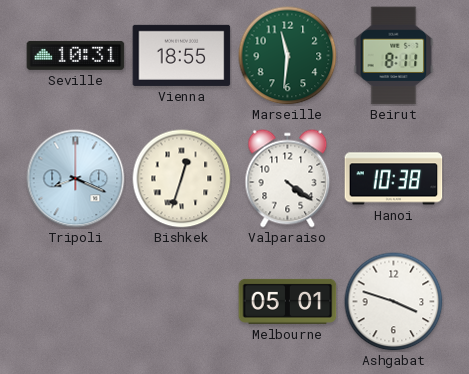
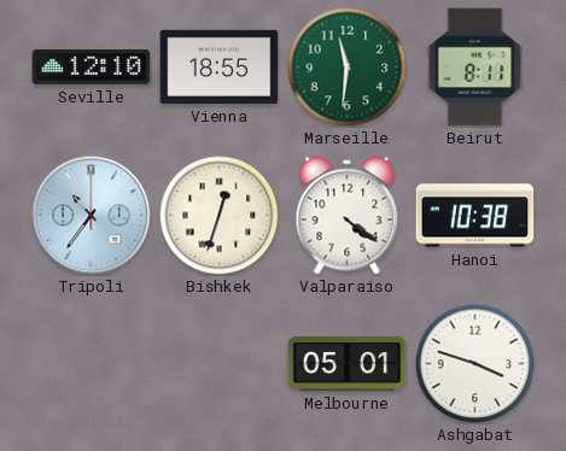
Seville: 10:31 -> 12:10
Tripoli: 8:19 -> 10:36
